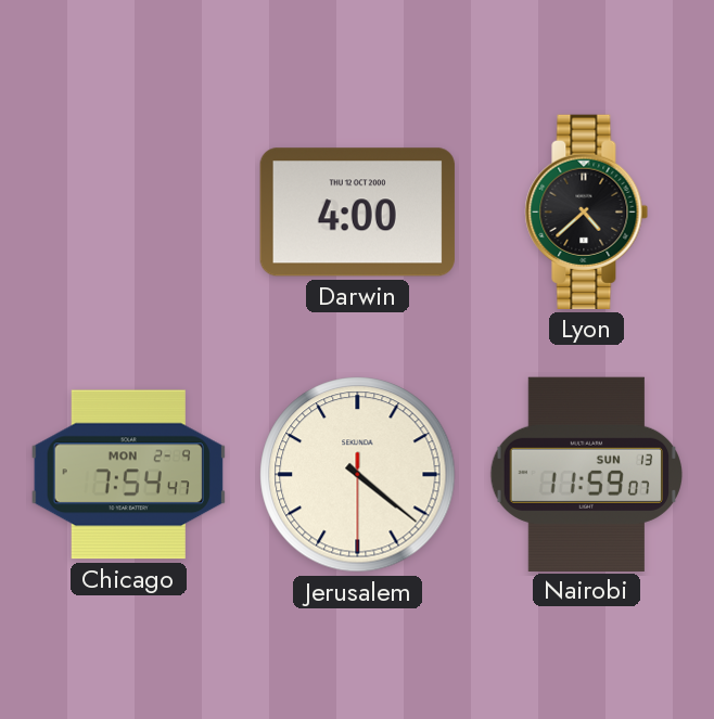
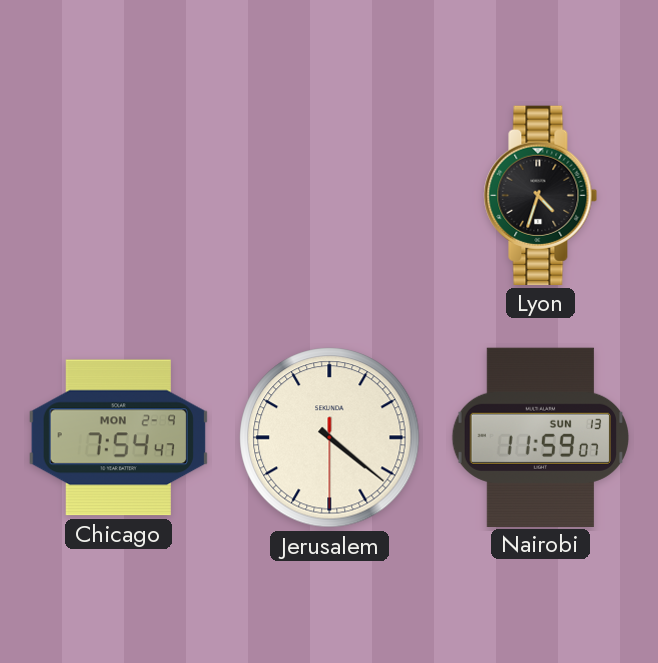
Darwin: 4:00 -> none
Lyon: 4:38 -> 4:33
